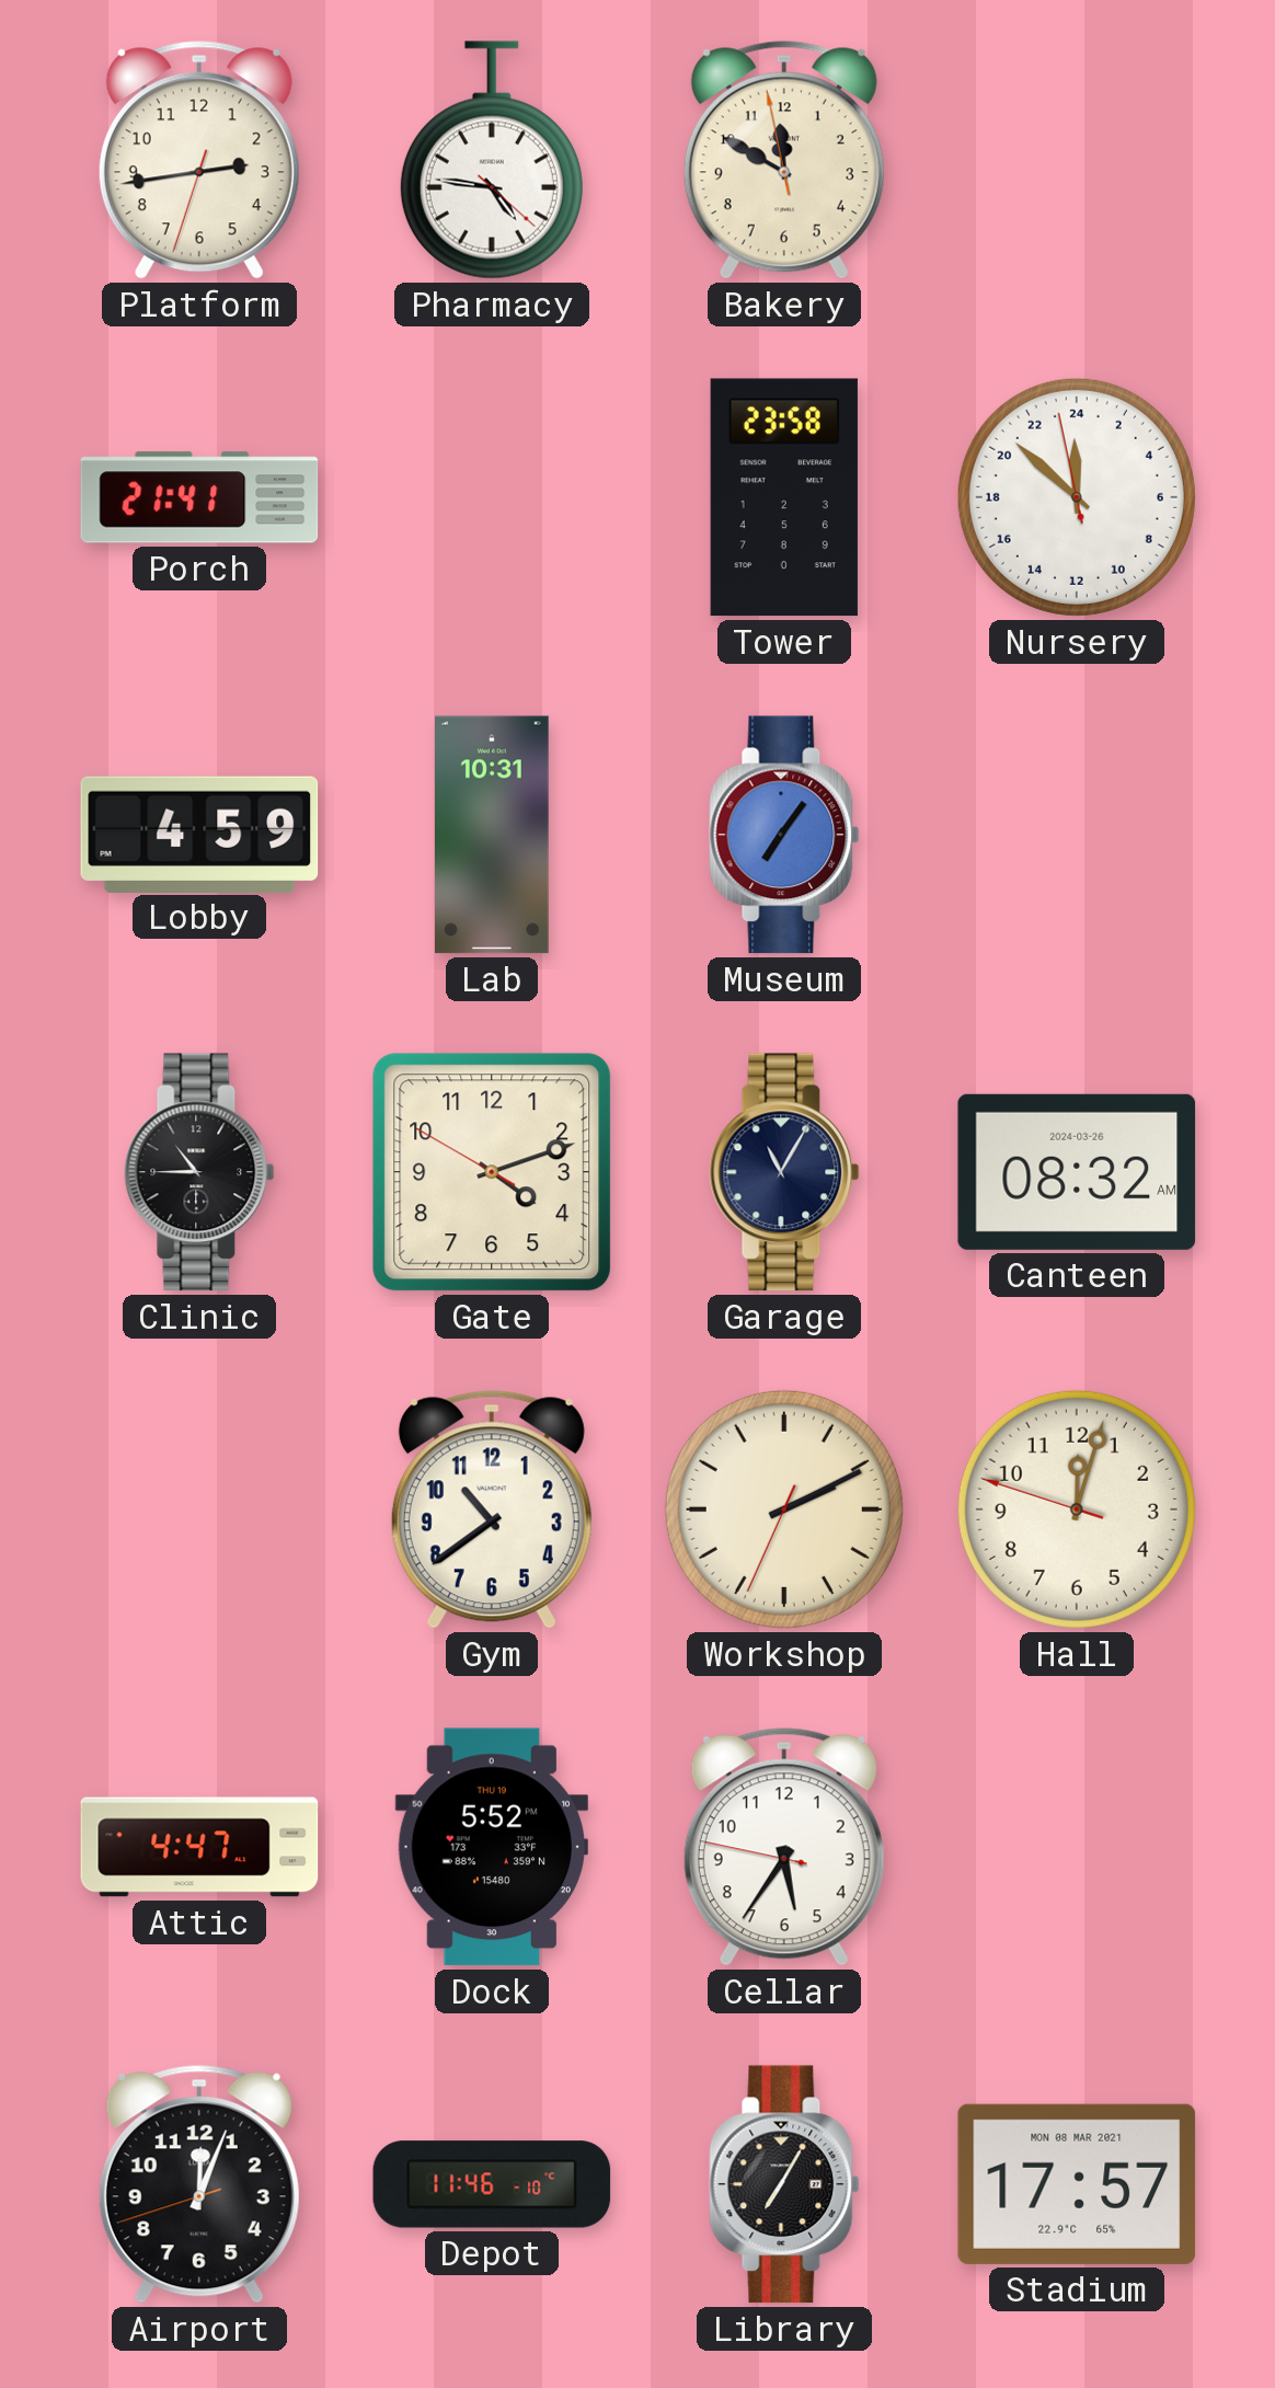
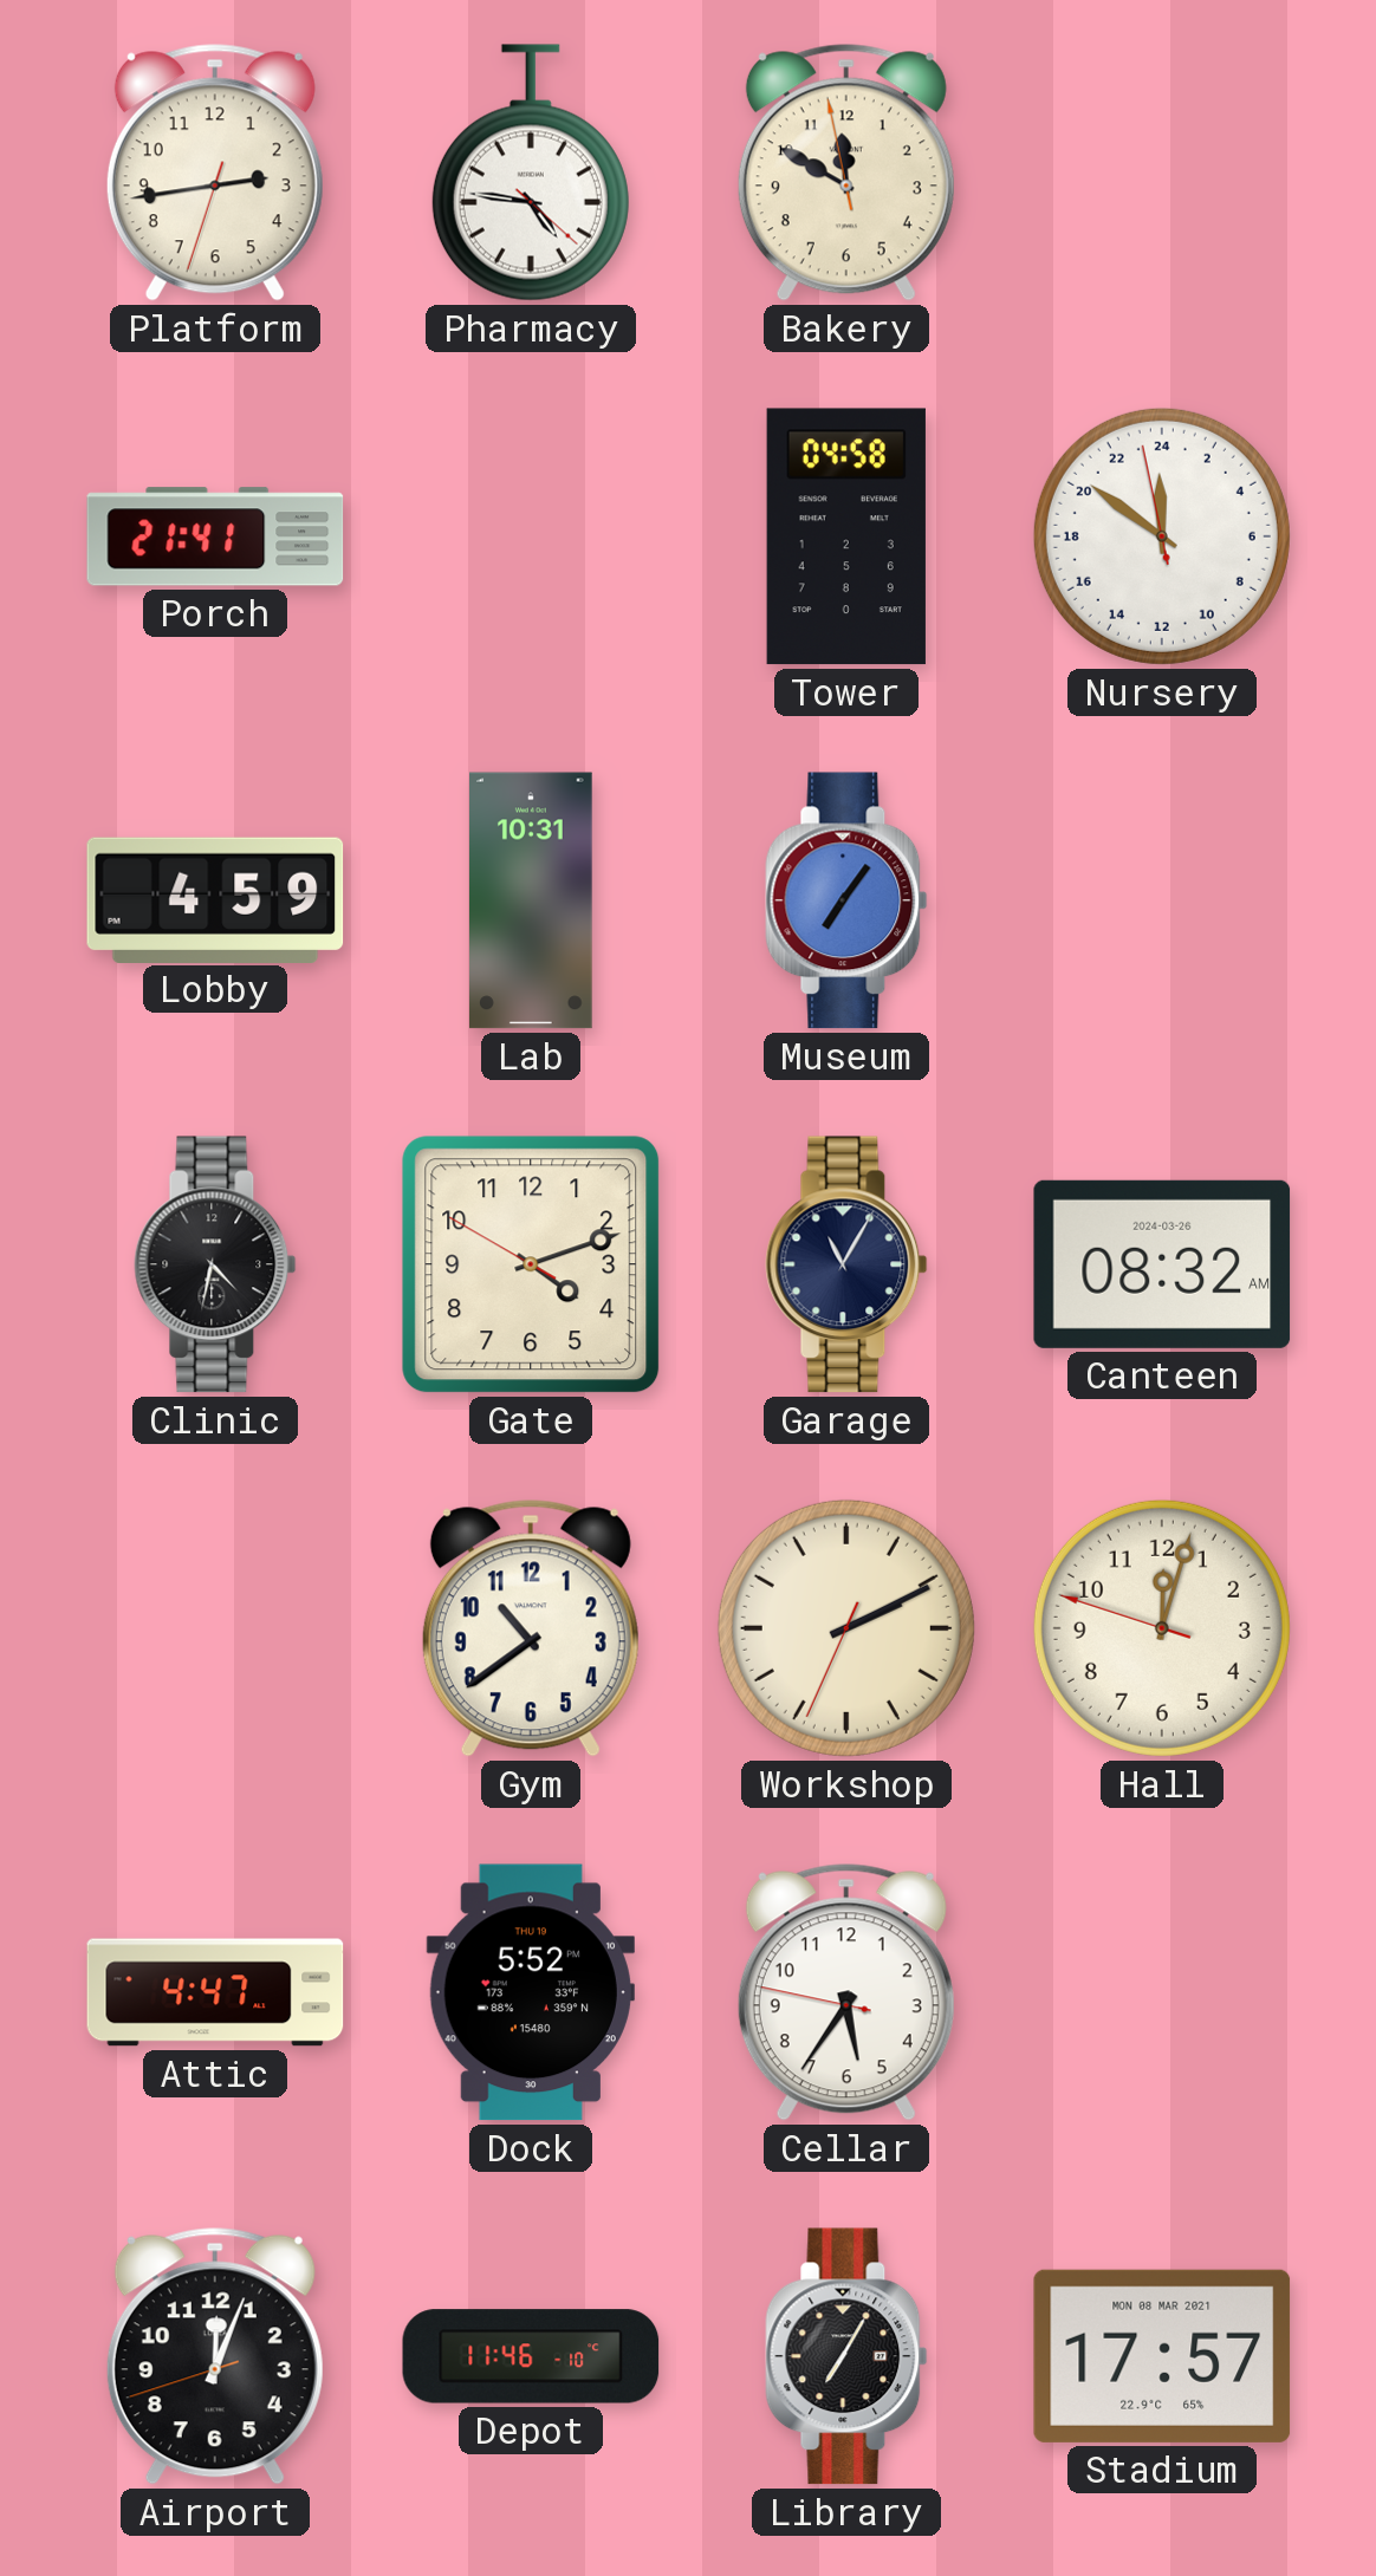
Tower: 23:58 -> 04:58
Nursery: 23:51 -> 23:50
Clinic: 10:45 -> 4:32
